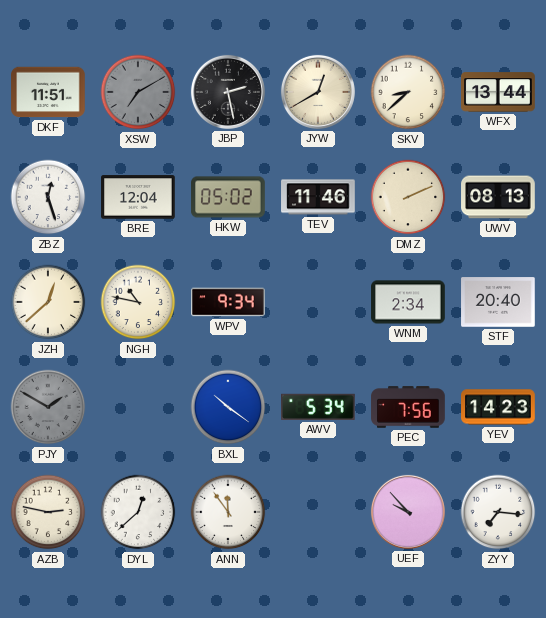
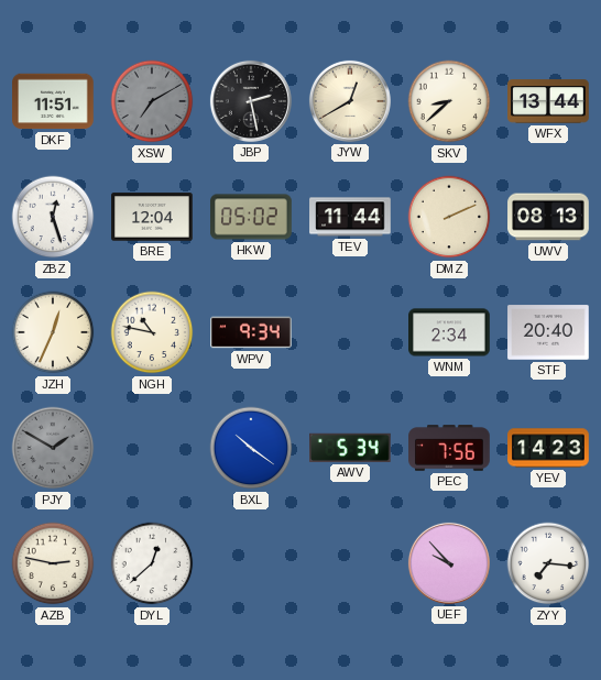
TEV: 11:46 -> 11:44
JZH: 12:38 -> 12:34
ANN: 11:54 -> none
